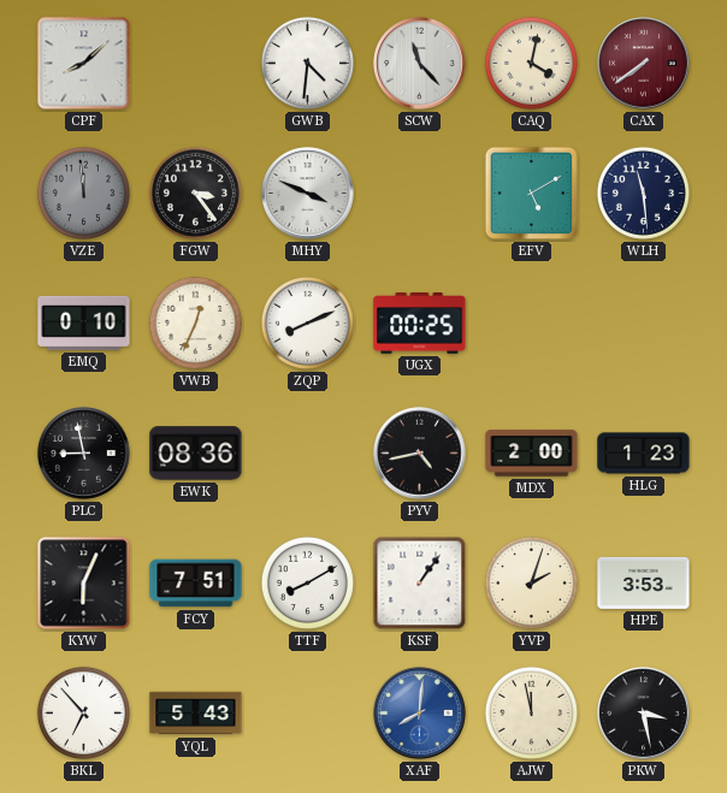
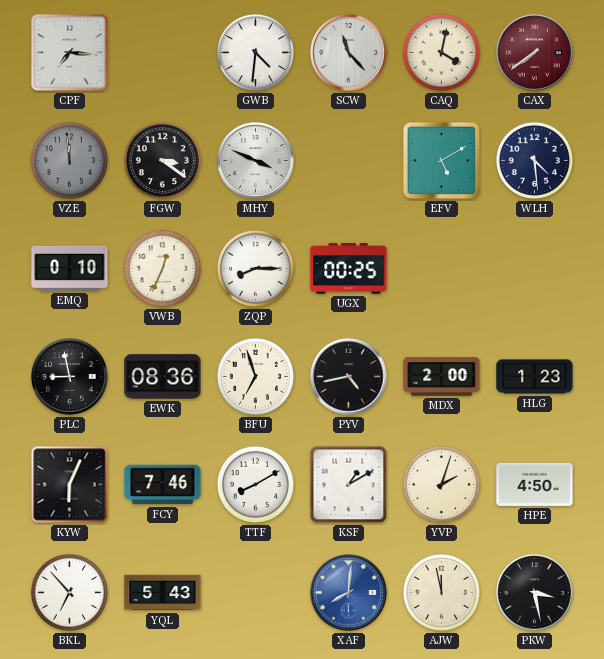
CPF: 8:08 -> 7:16
FGW: 3:24 -> 3:21
WLH: 11:29 -> 4:29
ZQP: 8:11 -> 8:15
BFU: none -> 6:57
FCY: 7:51 -> 7:46
KSF: 1:06 -> 1:10
HPE: 3:53 -> 4:50
